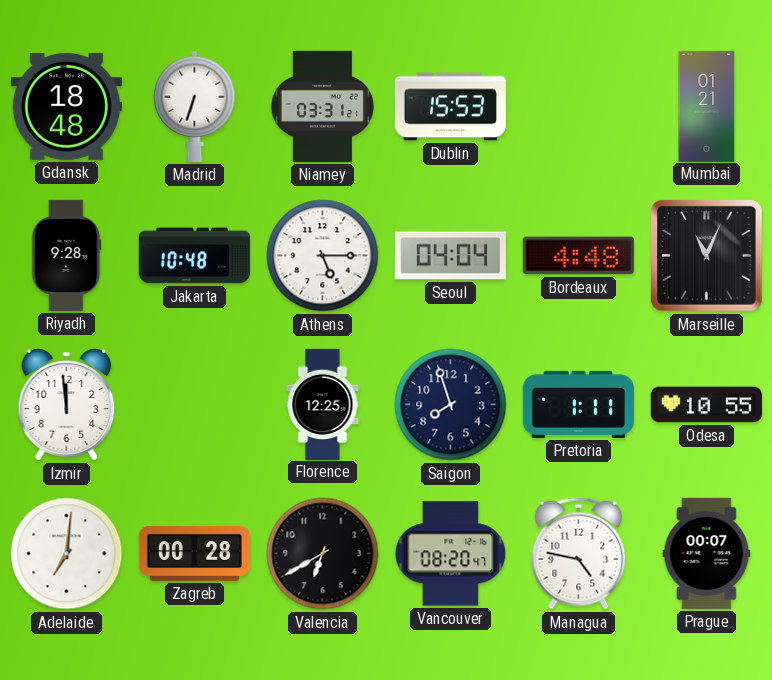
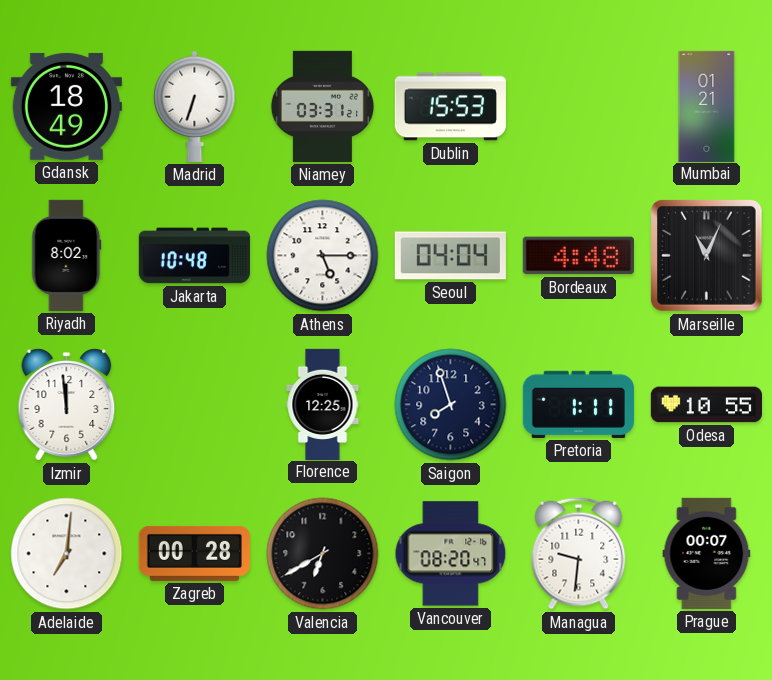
Gdansk: 18:48 -> 18:49
Riyadh: 9:28 -> 8:02
Managua: 4:47 -> 9:31
